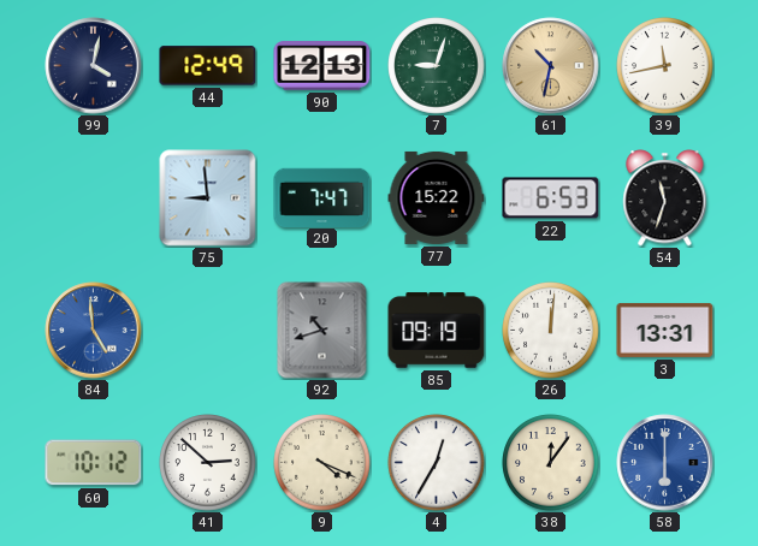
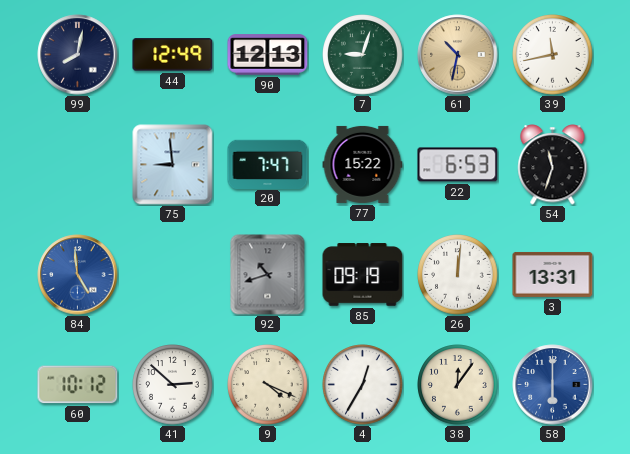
99: 4:02 -> 8:02
